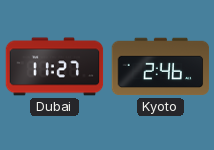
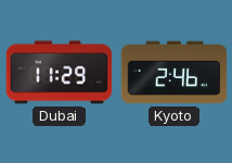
Dubai: 11:27 -> 11:29
